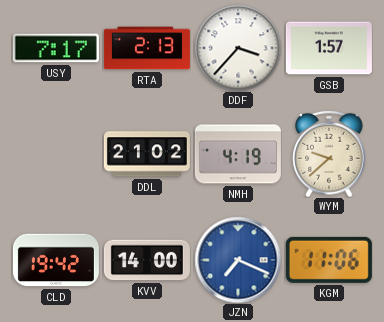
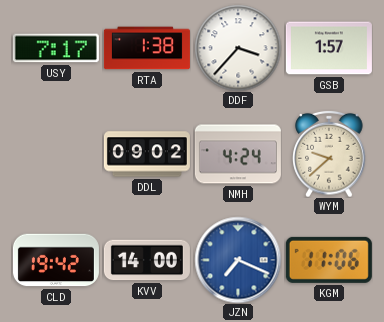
RTA: 2:13 -> 1:38
DDL: 21:02 -> 09:02
NMH: 4:19 -> 4:24
